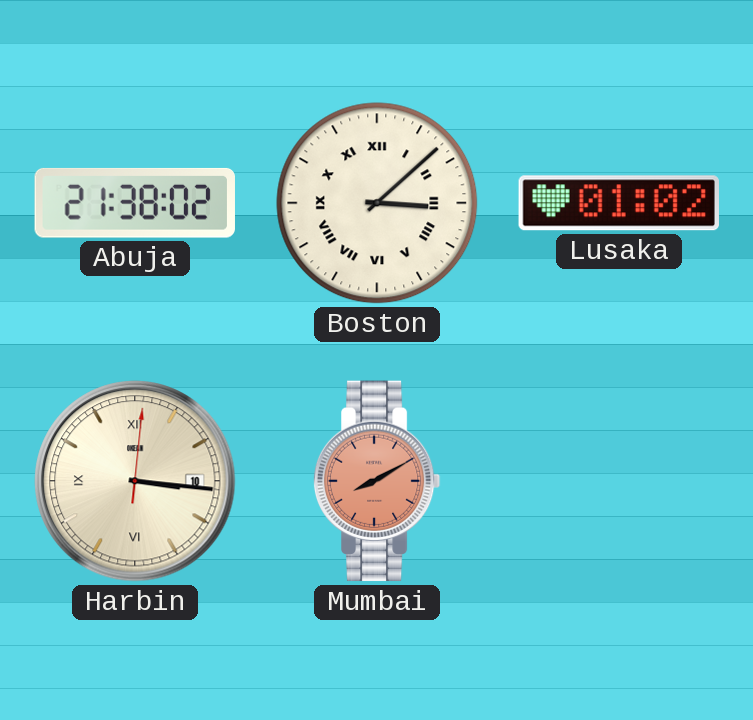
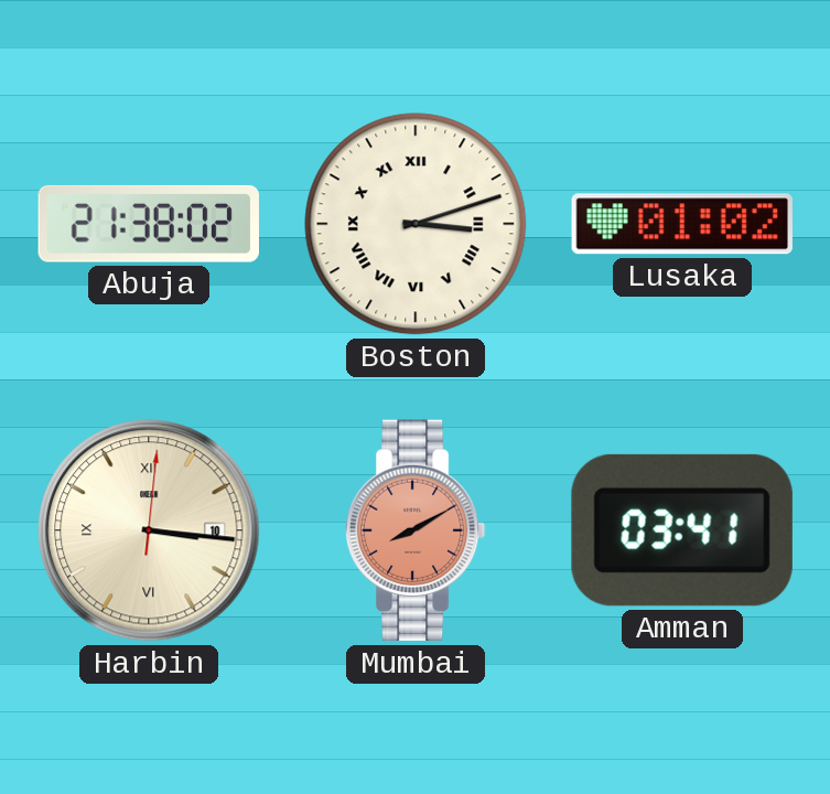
Boston: 3:08 -> 3:12
Amman: none -> 03:41
